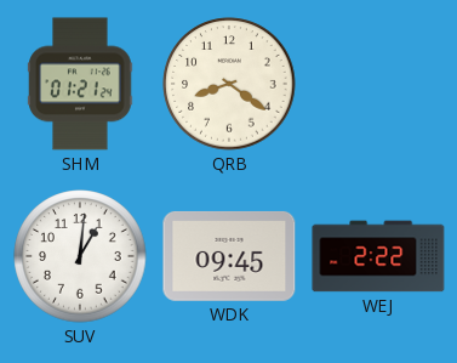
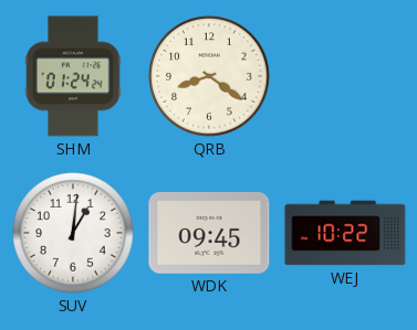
SHM: 01:21 -> 01:24
WEJ: 2:22 -> 10:22
